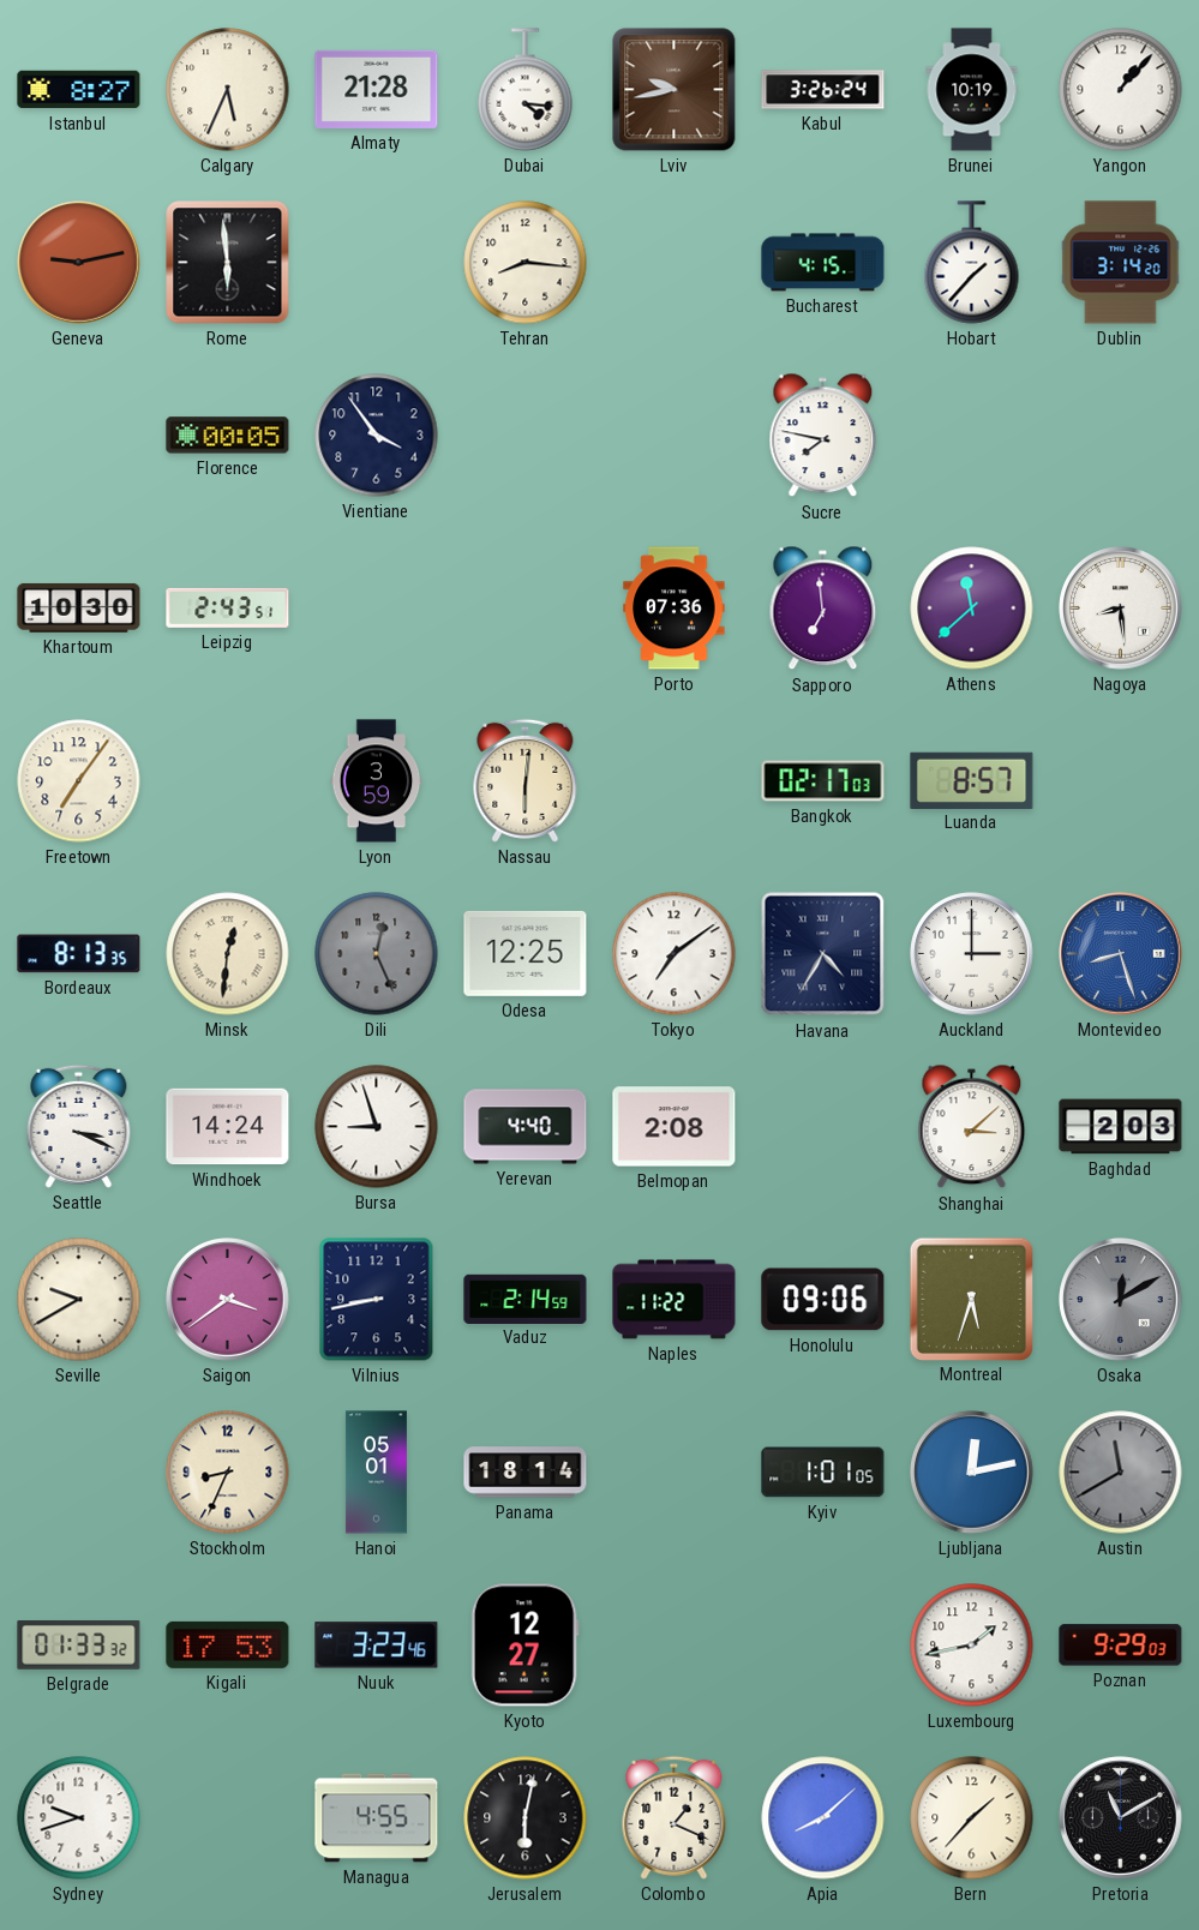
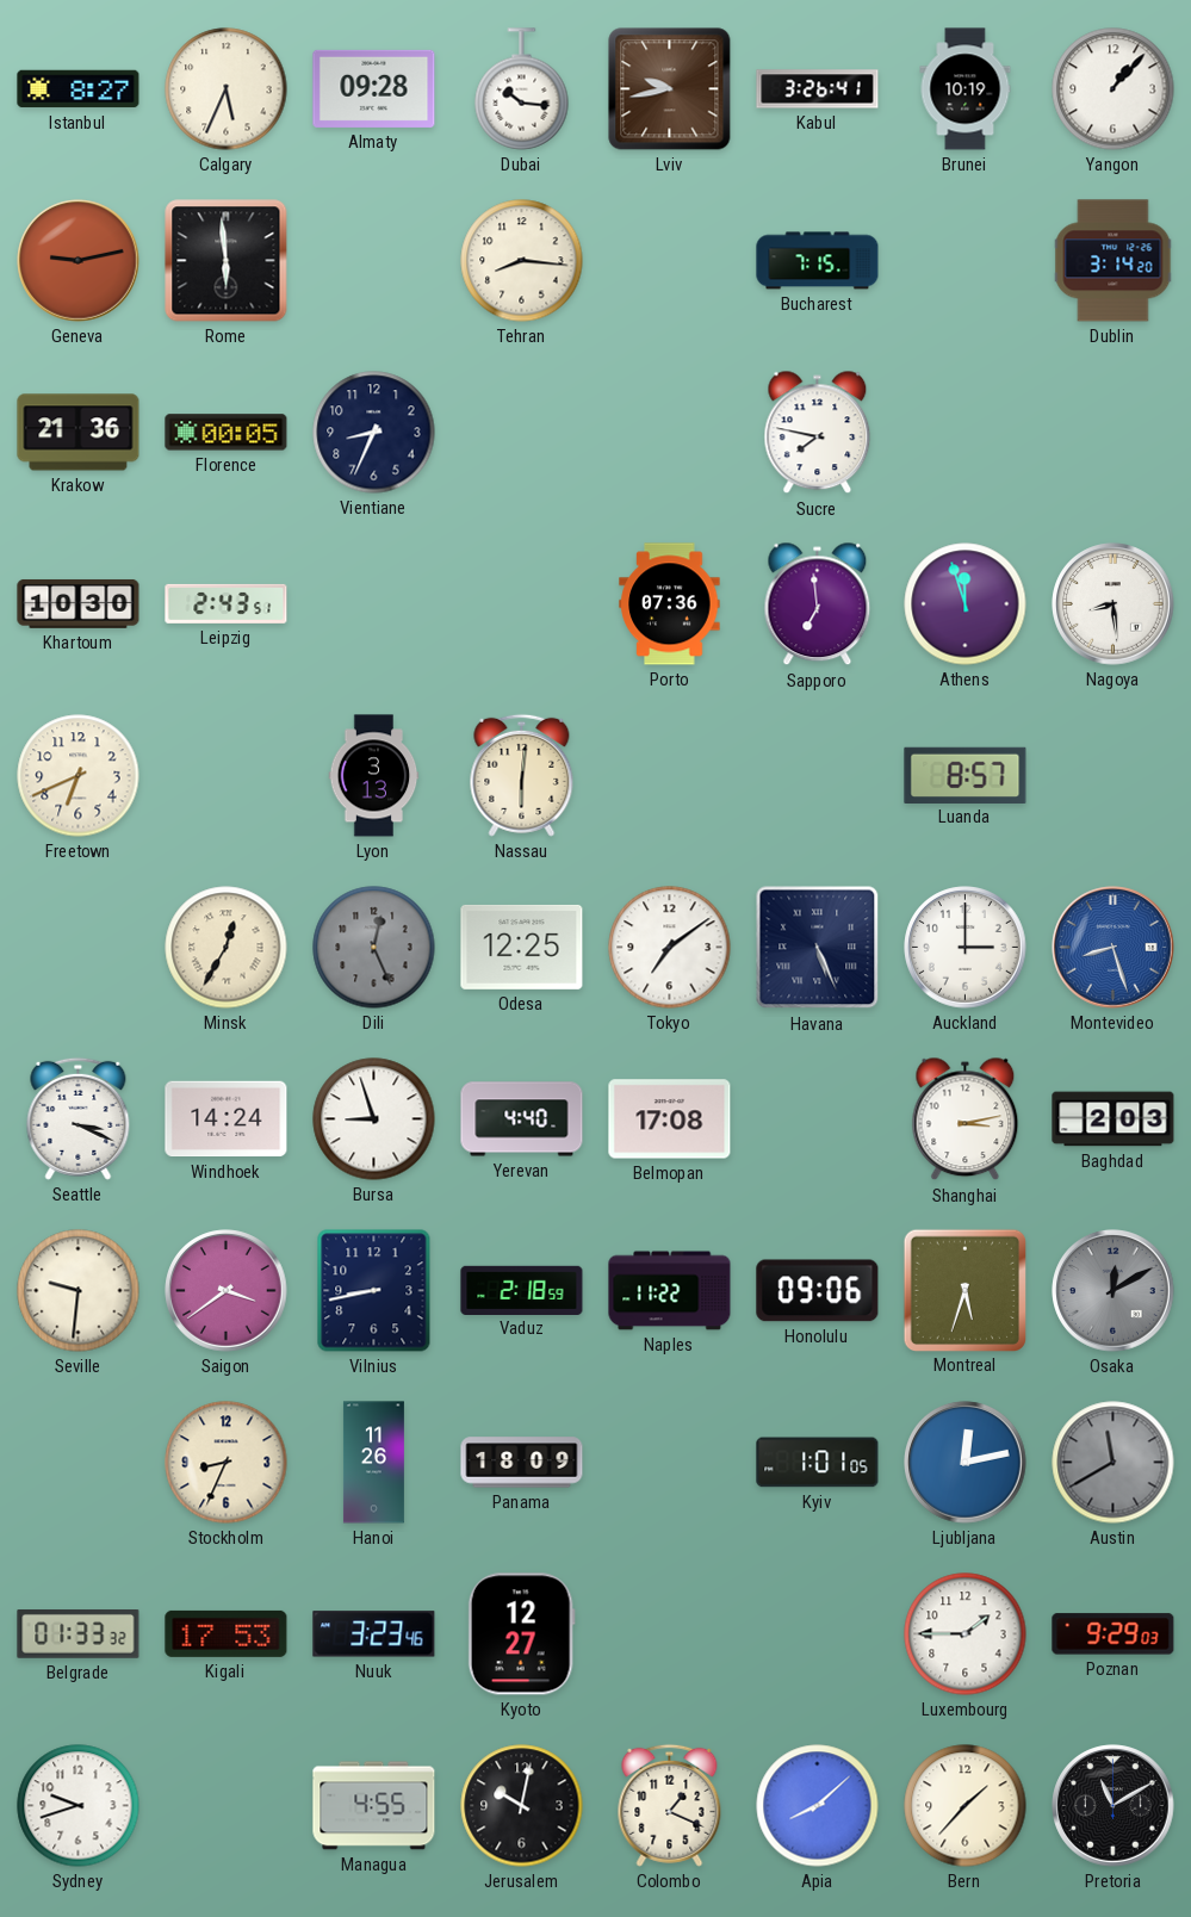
Almaty: 21:28 -> 09:28
Dubai: 4:16 -> 10:16
Kabul: 3:26:24 -> 3:26:41
Bucharest: 4:15 -> 7:15
Hobart: 1:37 -> none
Krakow: none -> 21:36
Vientiane: 3:54 -> 8:34
Athens: 11:38 -> 11:57
Freetown: 7:06 -> 6:41
Lyon: 3:59 -> 3:13
Bangkok: 02:17 -> none
Bordeaux: 8:13 -> none
Minsk: 12:31 -> 12:35
Havana: 4:35 -> 5:26
Belmopan: 2:08 -> 17:08
Shanghai: 3:08 -> 3:13
Seville: 9:40 -> 9:31
Vaduz: 2:14 -> 2:18
Hanoi: 05:01 -> 11:26
Panama: 18:14 -> 18:09
Luxembourg: 1:43 -> 1:45
Jerusalem: 6:02 -> 10:02
